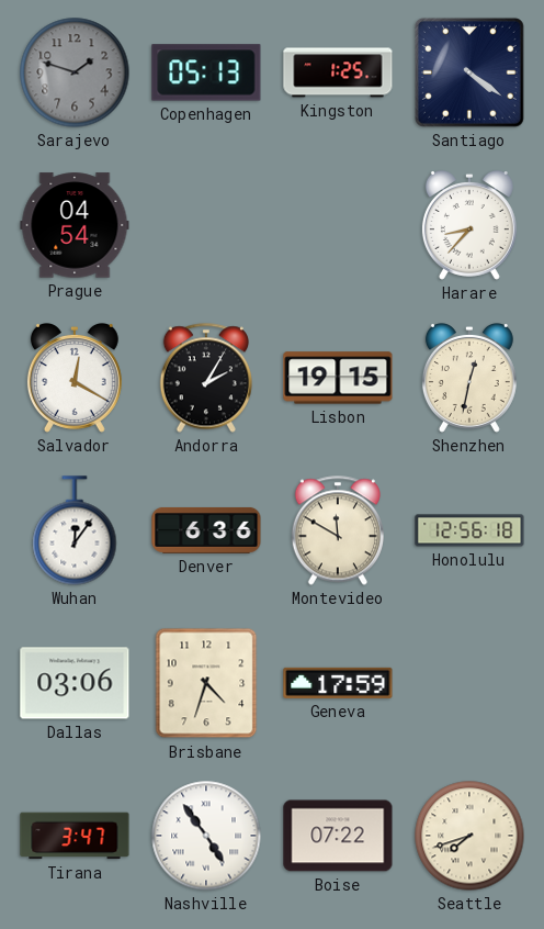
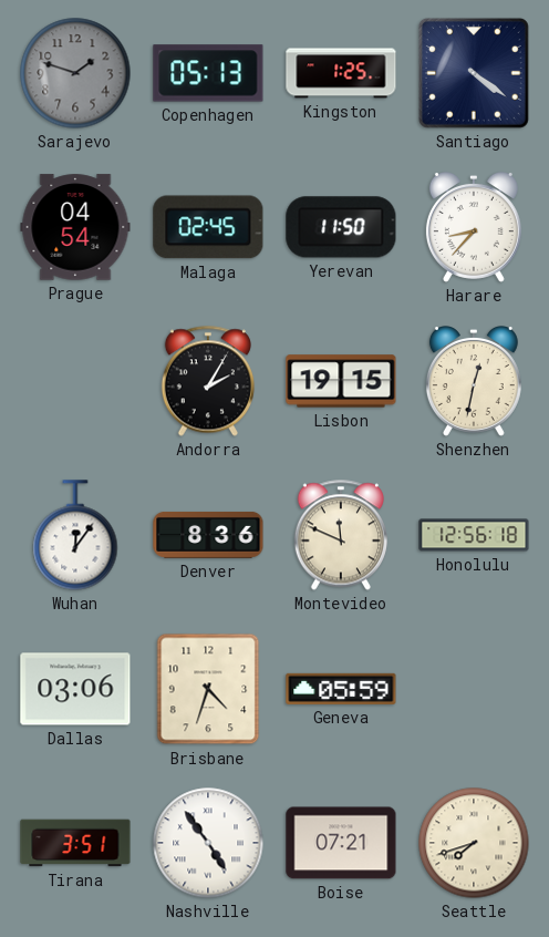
Malaga: none -> 02:45
Yerevan: none -> 11:50
Salvador: 12:20 -> none
Denver: 6:36 -> 8:36
Montevideo: 11:50 -> 11:49
Geneva: 17:59 -> 05:59
Tirana: 3:47 -> 3:51
Boise: 07:22 -> 07:21
